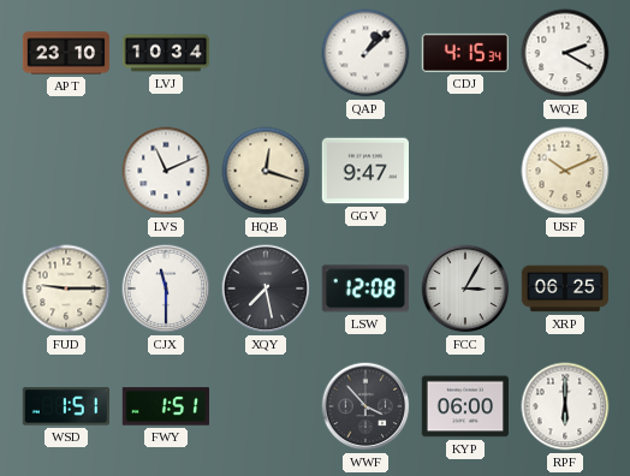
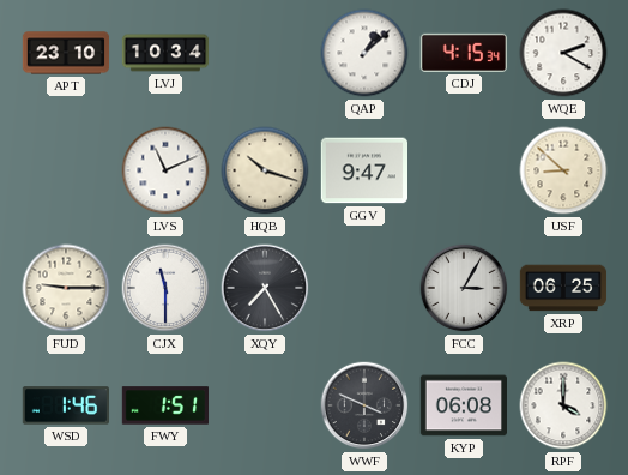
HQB: 12:18 -> 10:18
USF: 10:11 -> 8:52
XQY: 7:28 -> 7:25
LSW: 12:08 -> none
WSD: 1:51 -> 1:46
WWF: 3:53 -> 3:49
KYP: 06:00 -> 06:08
RPF: 6:00 -> 4:00
